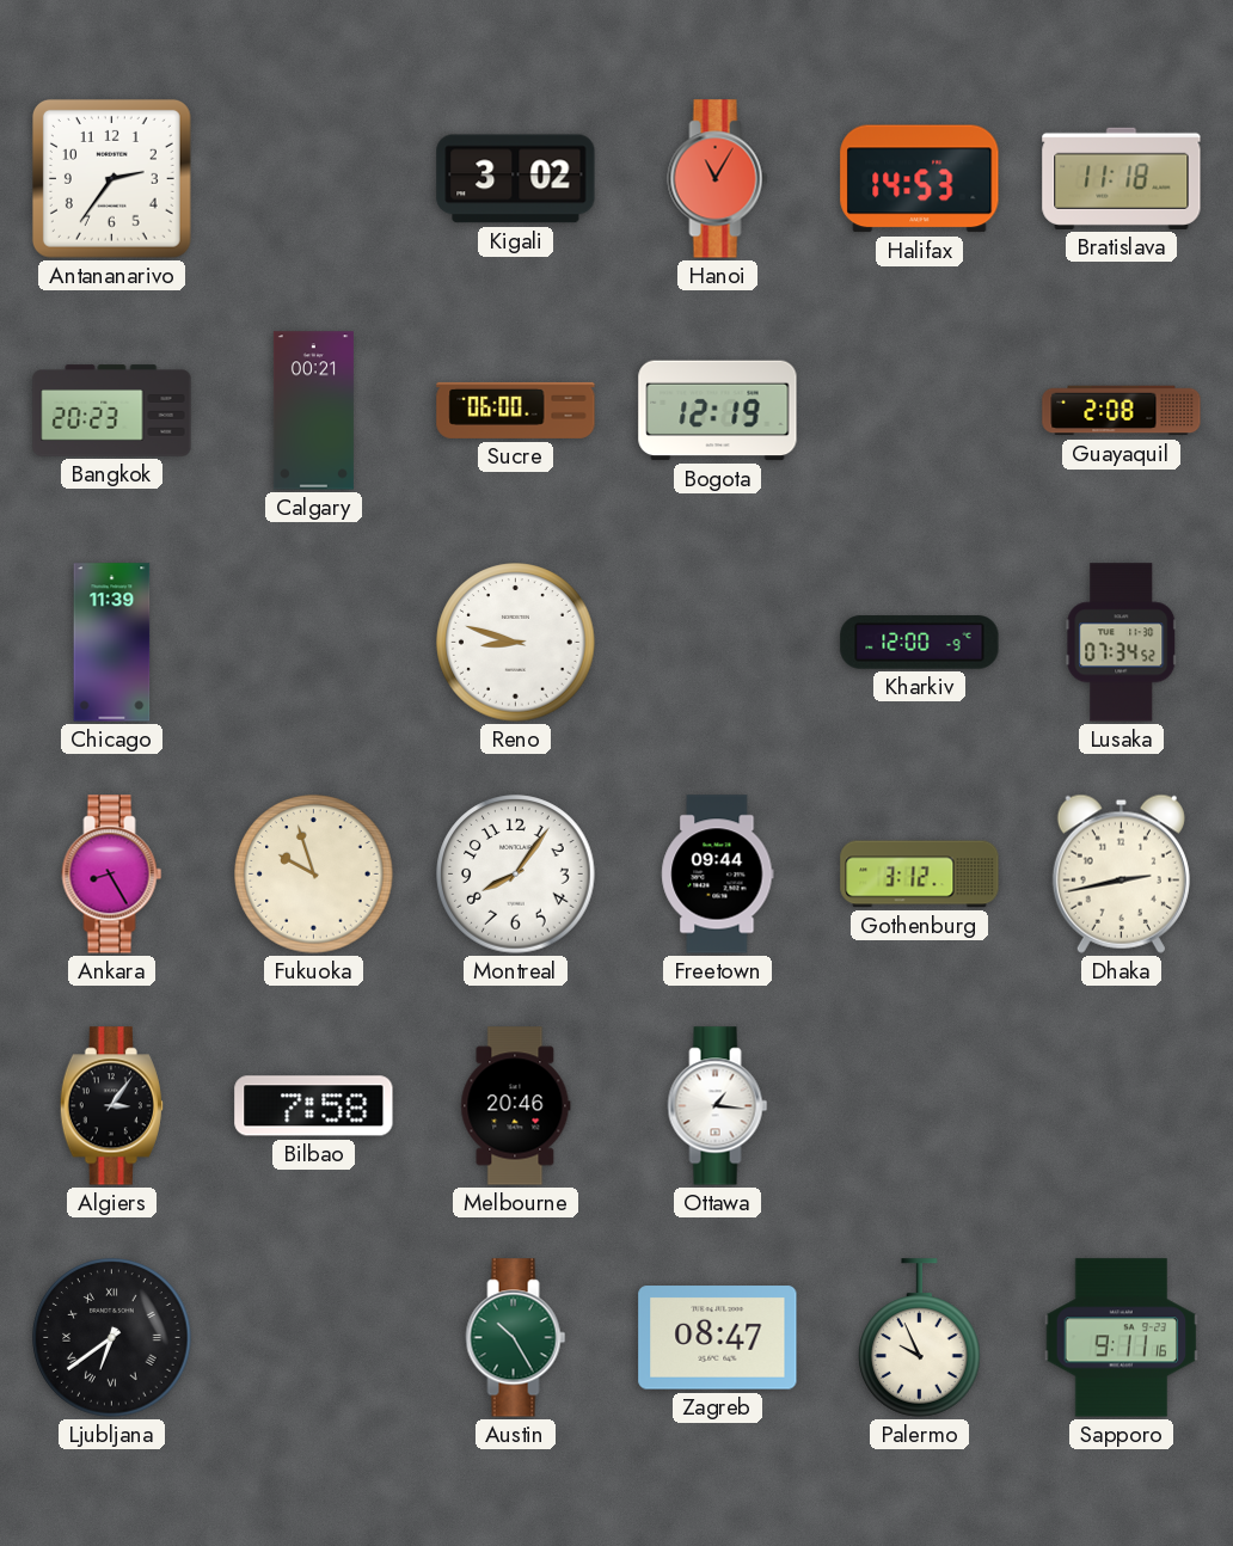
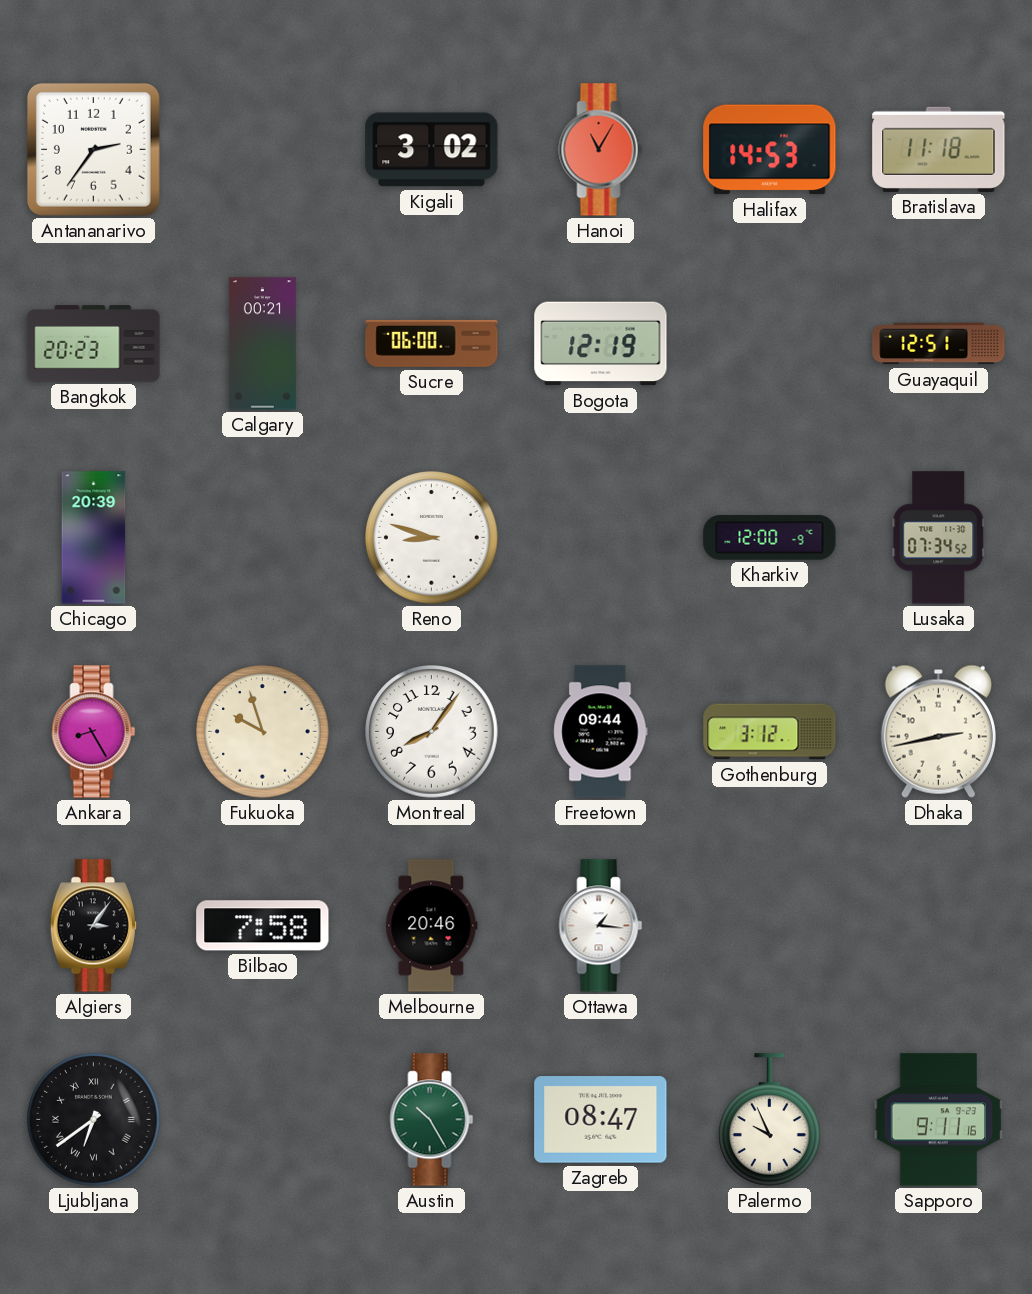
Guayaquil: 2:08 -> 12:51
Chicago: 11:39 -> 20:39
